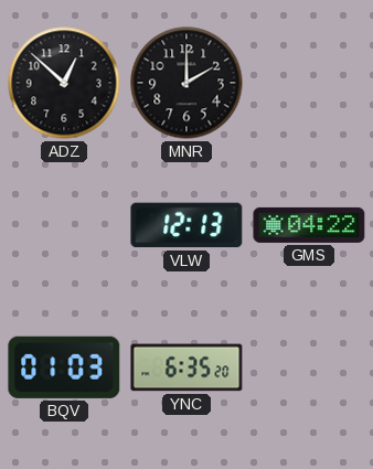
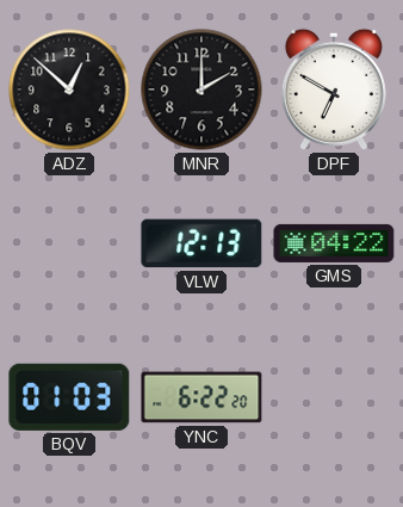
DPF: none -> 6:50
YNC: 6:35 -> 6:22
